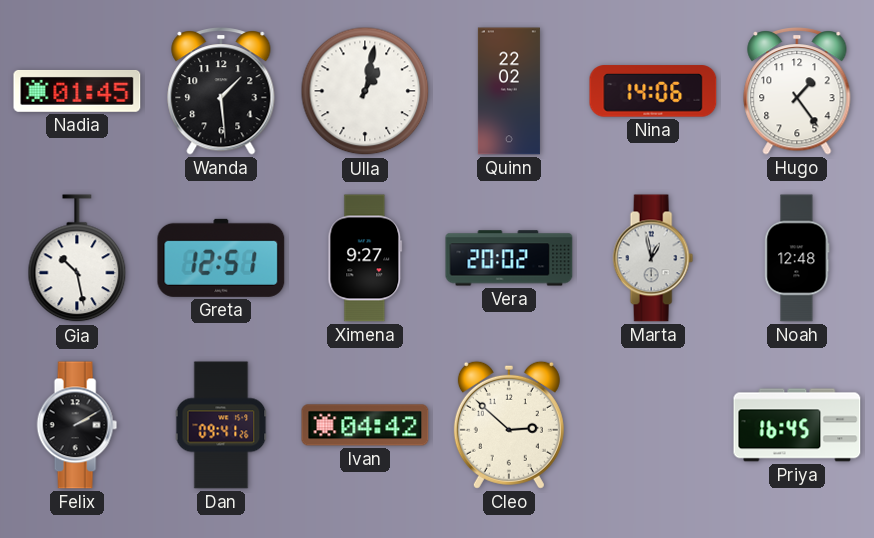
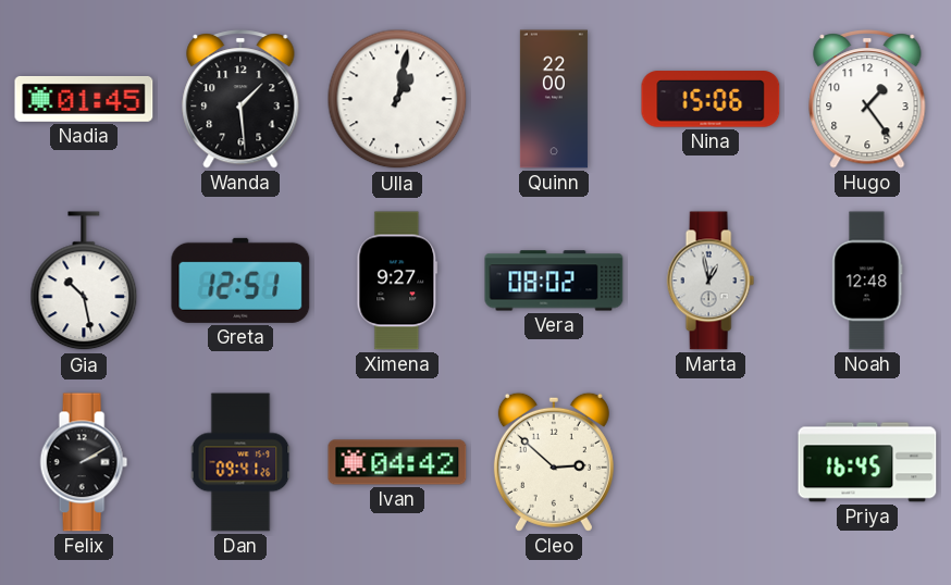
Quinn: 22:02 -> 22:00
Nina: 14:06 -> 15:06
Vera: 20:02 -> 08:02
